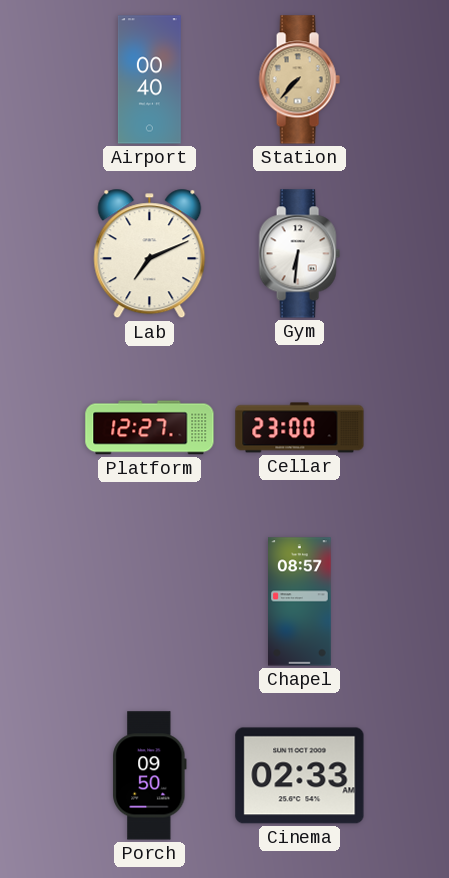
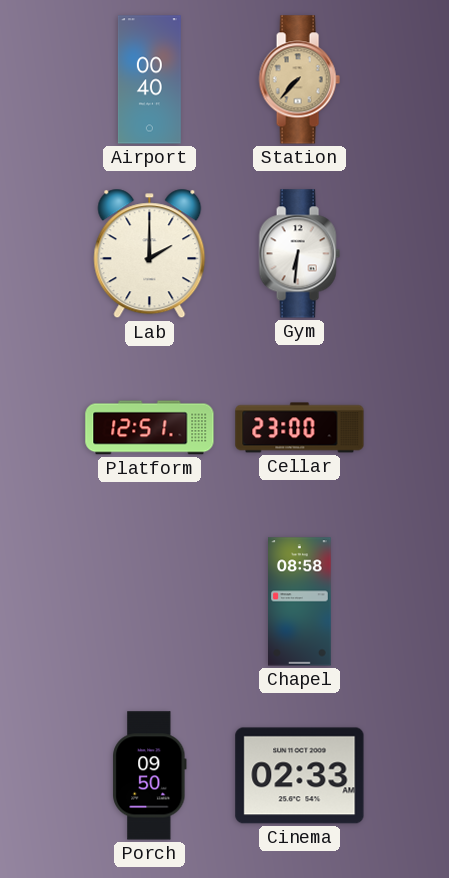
Lab: 7:11 -> 2:00
Platform: 12:27 -> 12:51
Chapel: 08:57 -> 08:58
